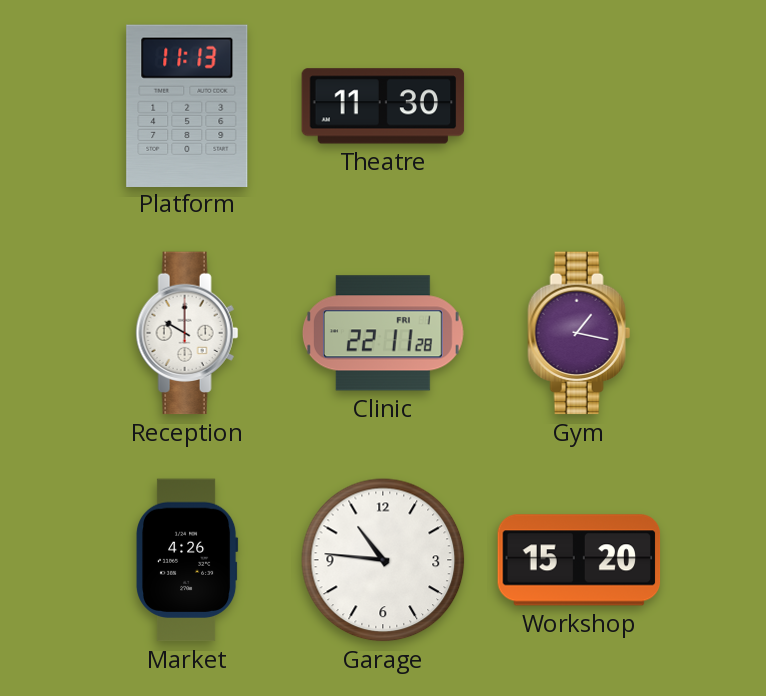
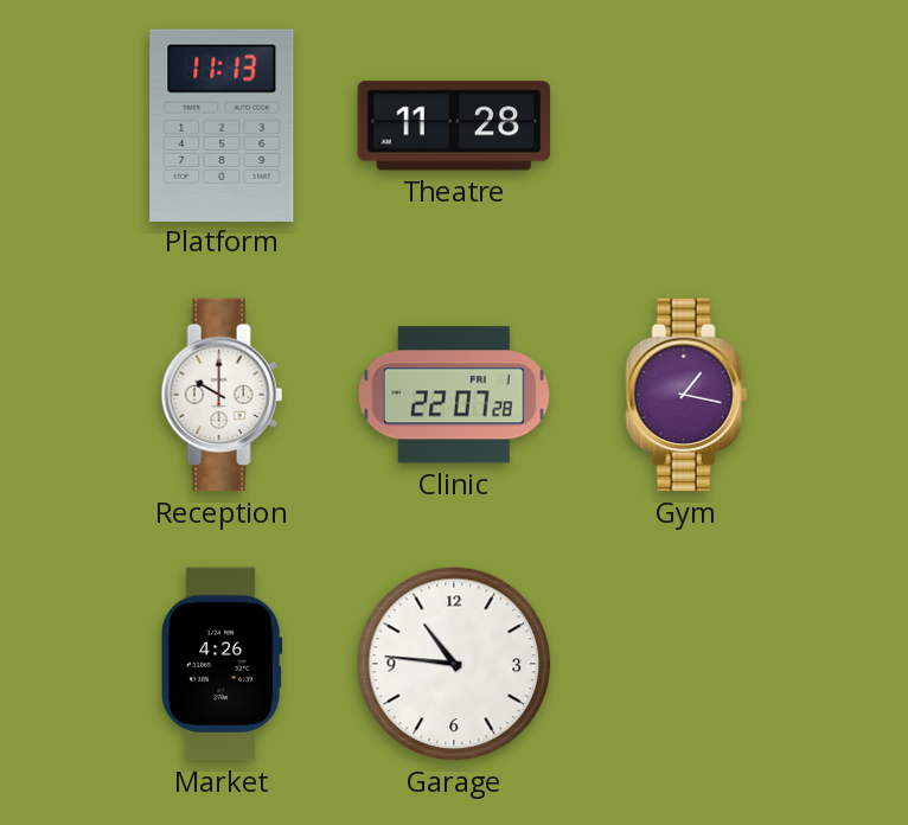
Theatre: 11:30 -> 11:28
Clinic: 22:11 -> 22:07
Workshop: 15:20 -> none
